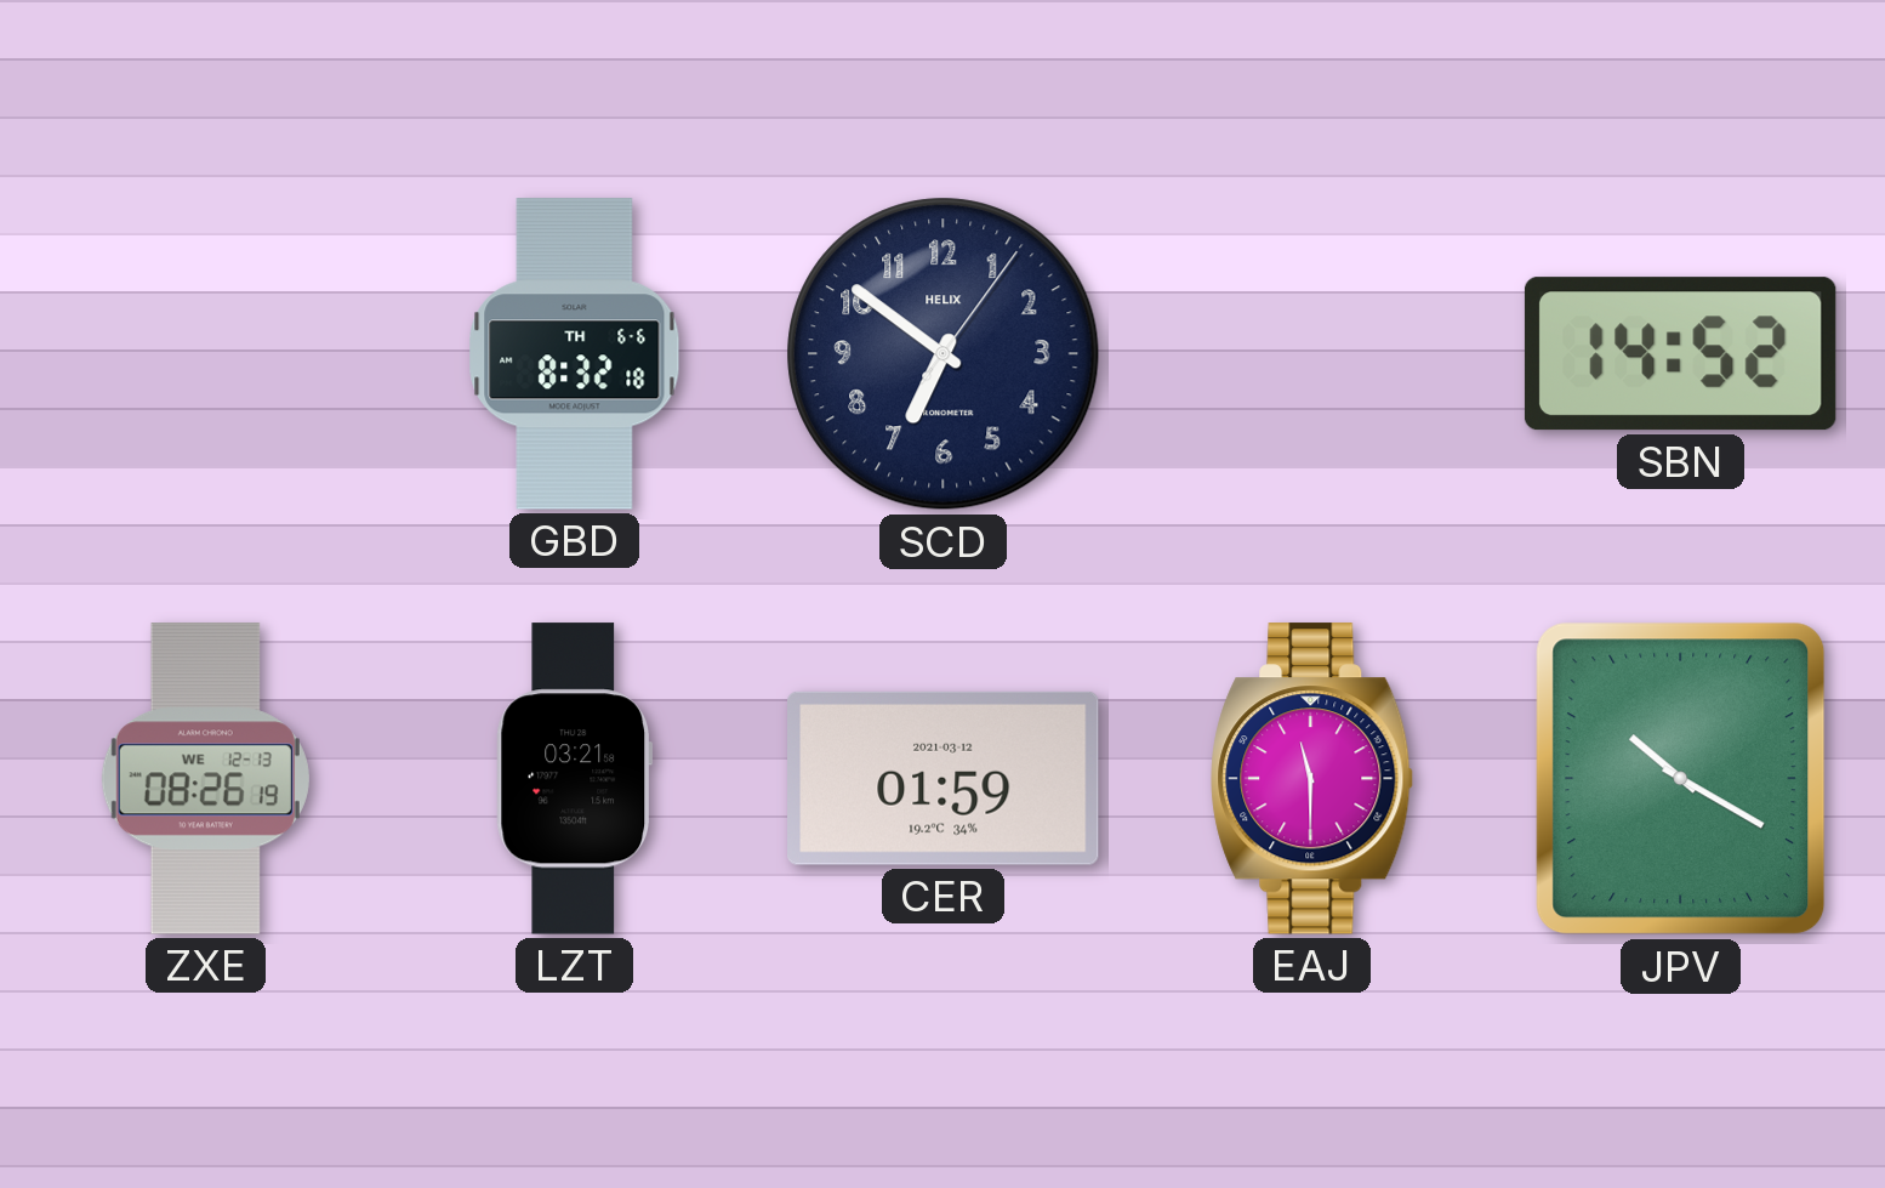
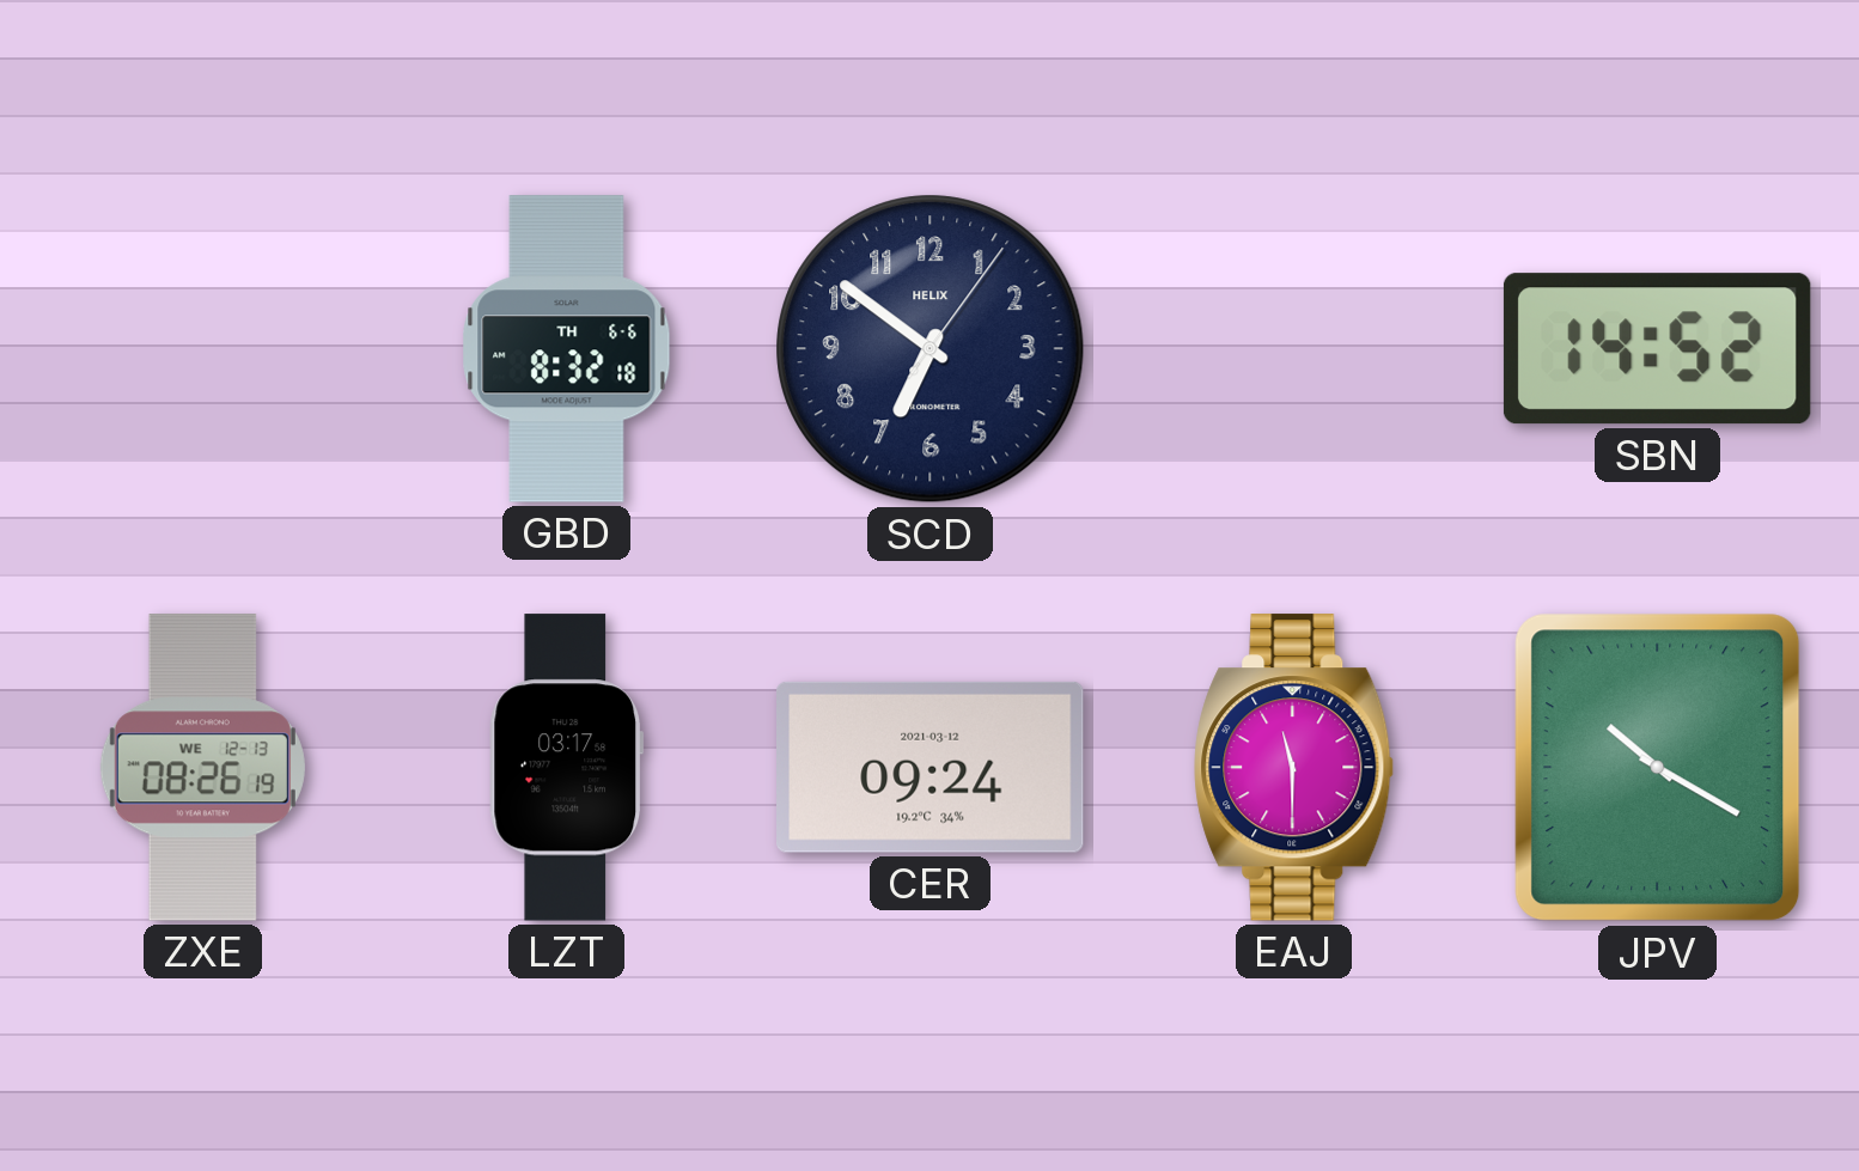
LZT: 03:21 -> 03:17
CER: 01:59 -> 09:24
